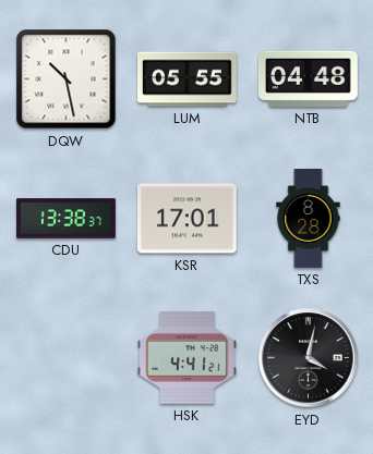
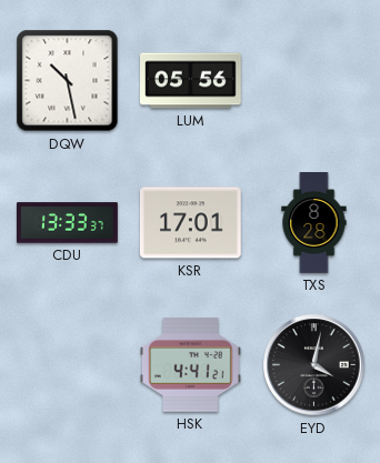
LUM: 05:55 -> 05:56
NTB: 04:48 -> none
CDU: 13:38 -> 13:33
